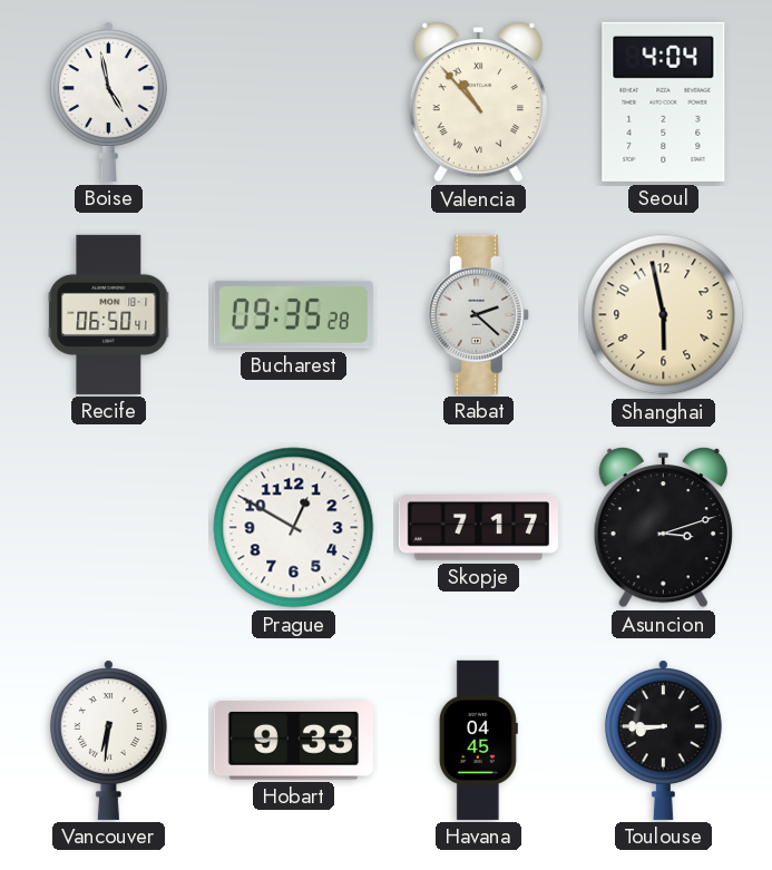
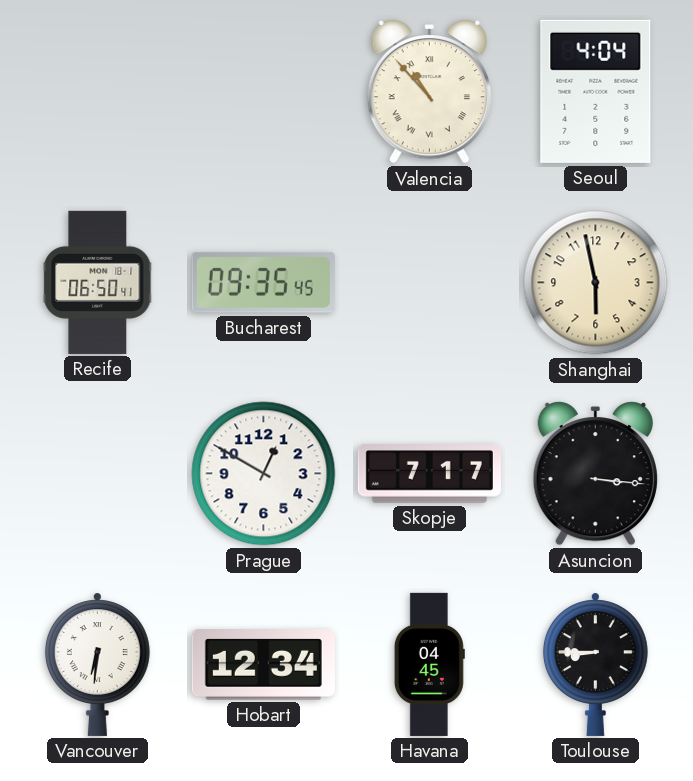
Boise: 4:58 -> none
Bucharest: 09:35:28 -> 09:35:45
Rabat: 2:22 -> none
Asuncion: 3:12 -> 3:16
Hobart: 9:33 -> 12:34
